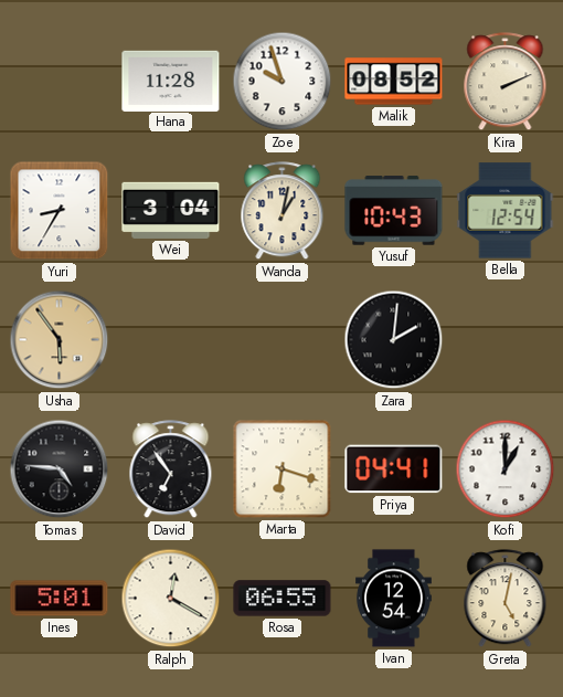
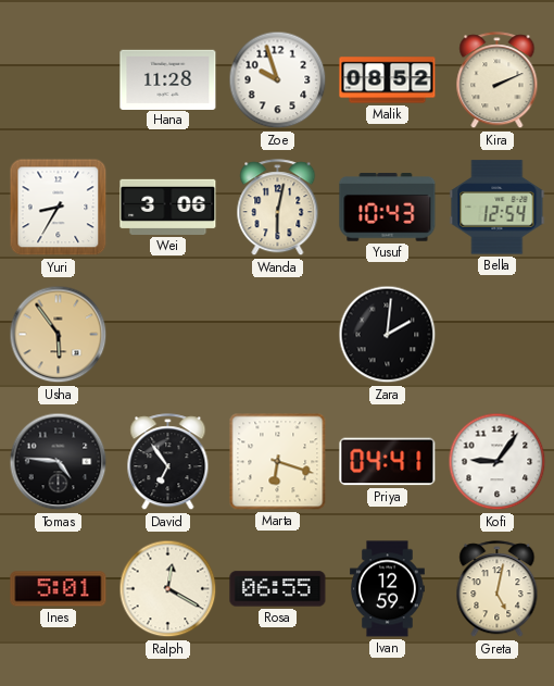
Wei: 3:04 -> 3:06
Wanda: 1:02 -> 6:02
Kofi: 1:00 -> 9:06
Ivan: 12:54 -> 12:59
